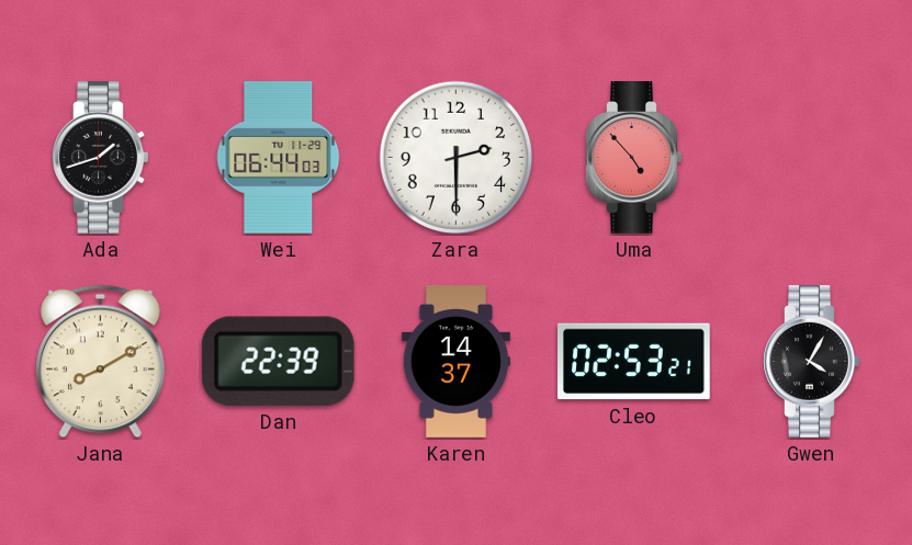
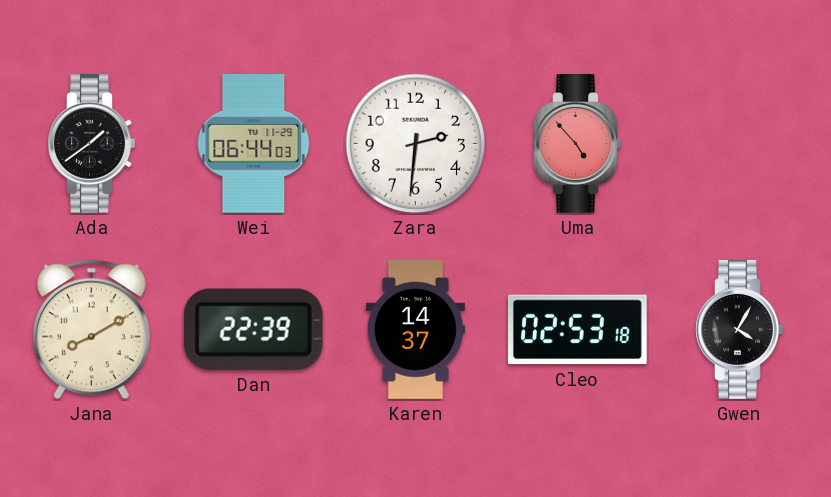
Ada: 1:42 -> 1:39
Zara: 2:30 -> 2:31
Cleo: 02:53:21 -> 02:53:18
